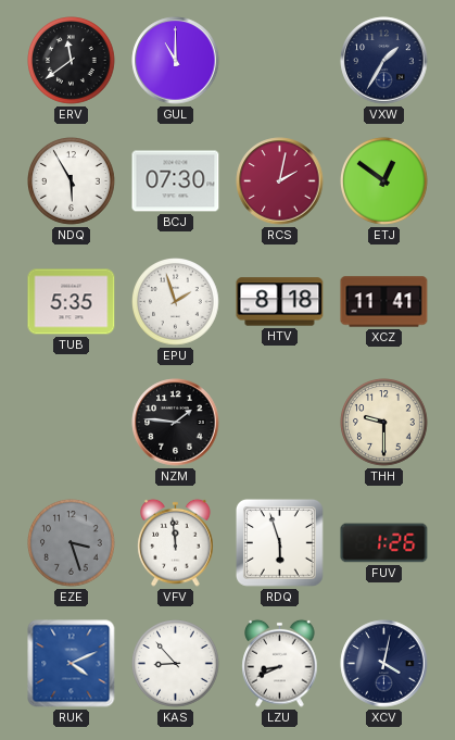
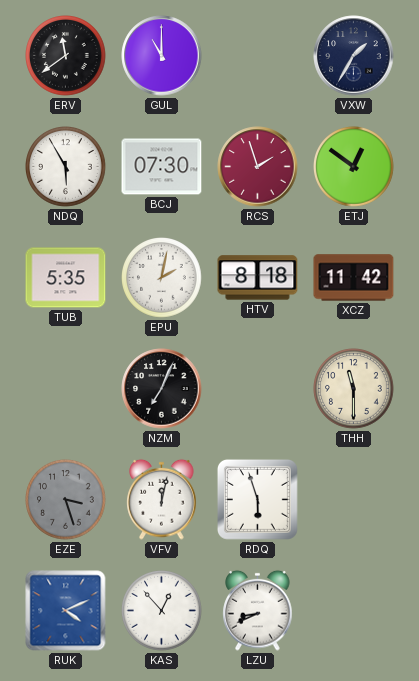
RCS: 2:02 -> 1:57
EPU: 1:57 -> 2:02
XCZ: 11:41 -> 11:42
NZM: 1:46 -> 7:04
THH: 9:30 -> 11:30
VFV: 11:59 -> 12:02
FUV: 1:26 -> none
KAS: 8:53 -> 12:53
XCV: 4:02 -> none
